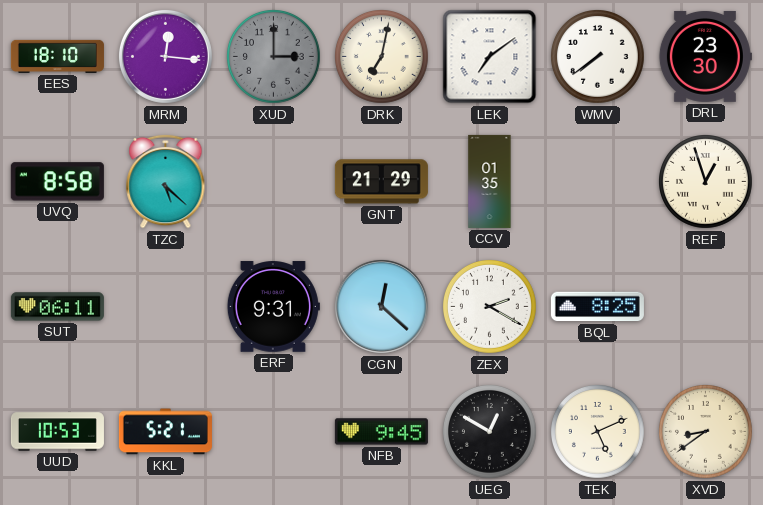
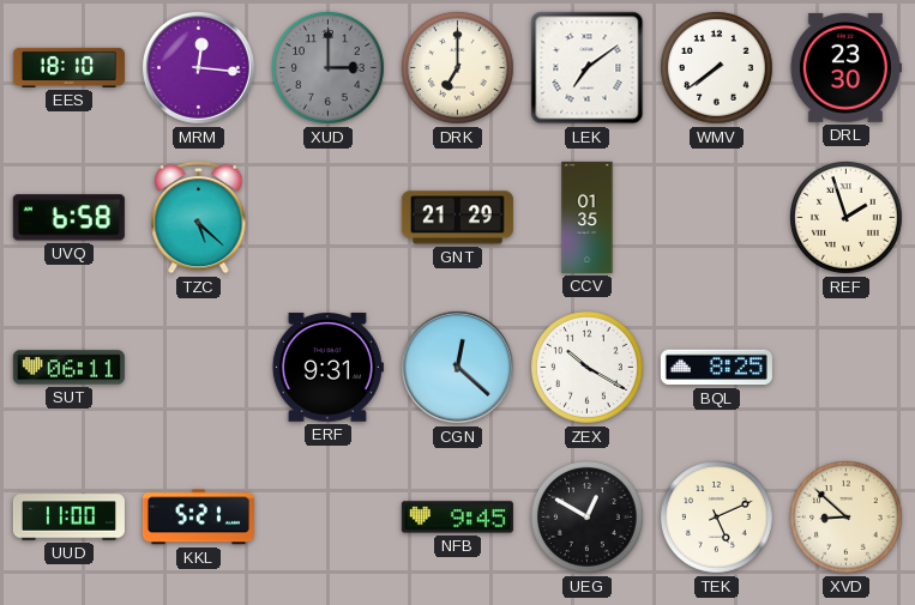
DRK: 7:02 -> 7:00
UVQ: 8:58 -> 6:58
REF: 12:57 -> 1:57
ZEX: 2:20 -> 10:20
UUD: 10:53 -> 11:00
XVD: 8:39 -> 8:52
